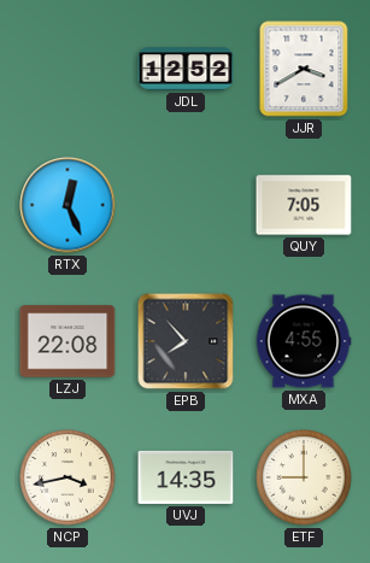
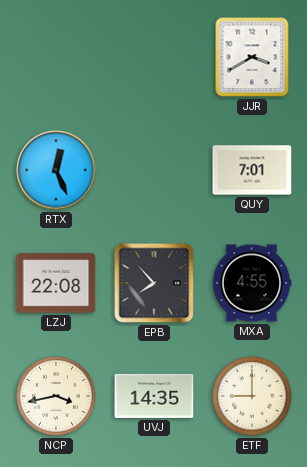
JDL: 12:52 -> none
QUY: 7:05 -> 7:01
